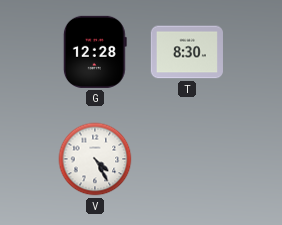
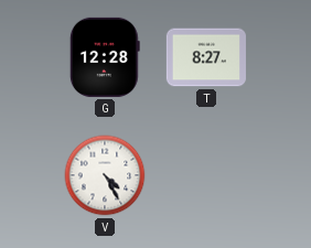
T: 8:30 -> 8:27
